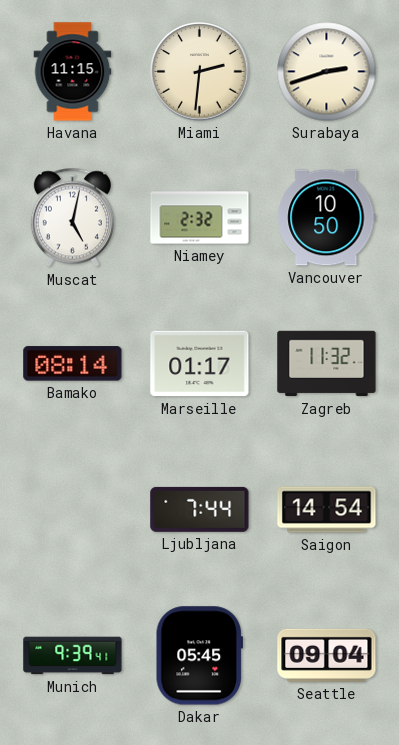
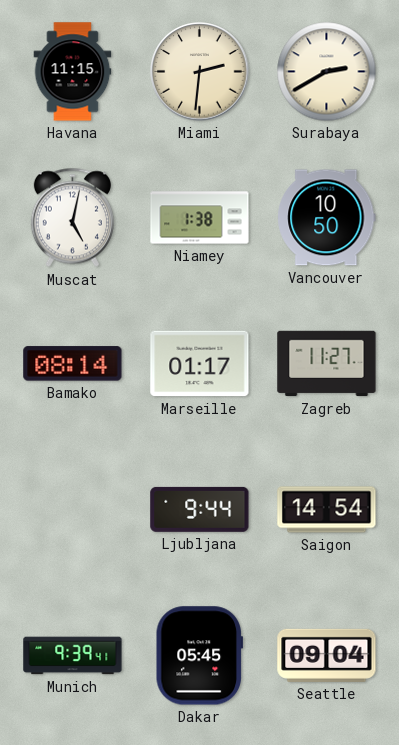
Surabaya: 2:42 -> 2:40
Niamey: 2:32 -> 1:38
Zagreb: 11:32 -> 11:27
Ljubljana: 7:44 -> 9:44
